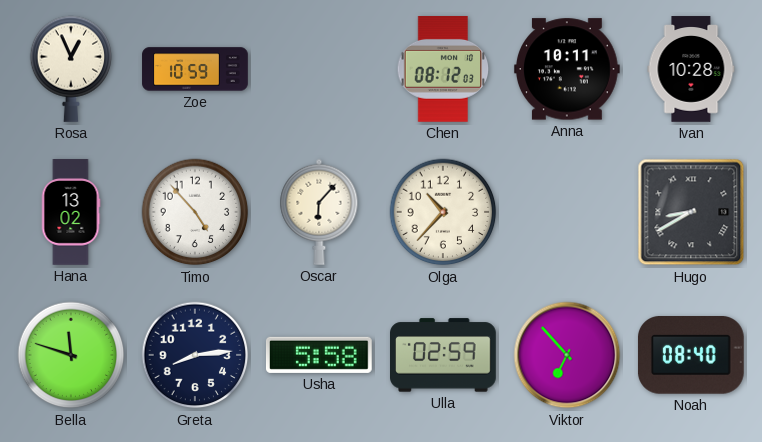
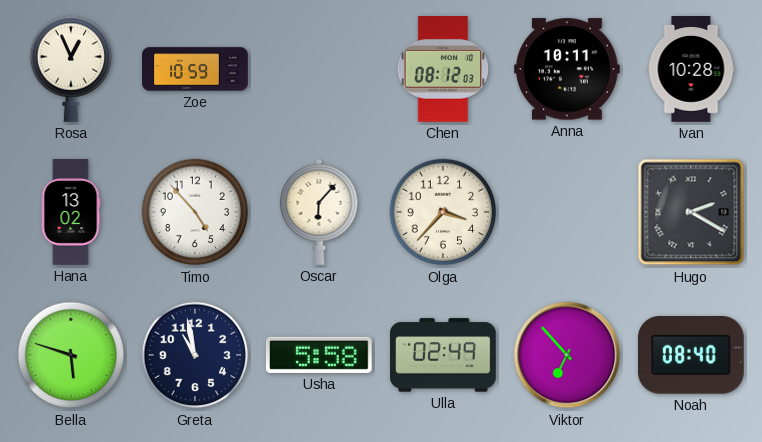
Olga: 10:37 -> 3:37
Hugo: 8:40 -> 2:20
Bella: 11:48 -> 5:48
Greta: 8:14 -> 10:58
Ulla: 02:59 -> 02:49
